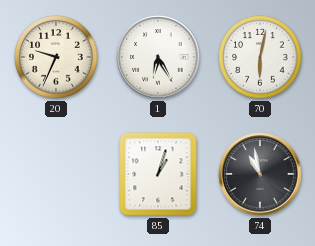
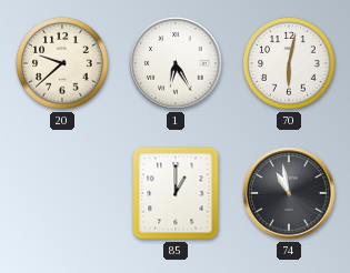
20: 9:34 -> 9:38
85: 1:03 -> 1:00
